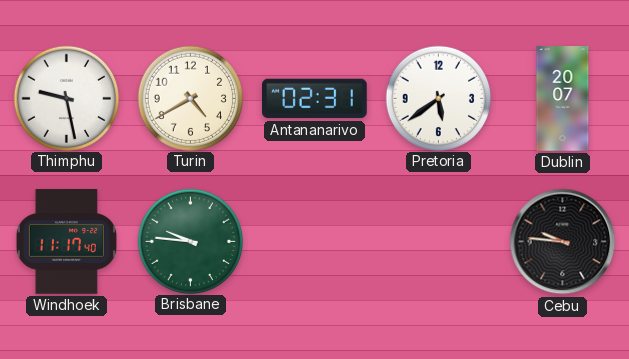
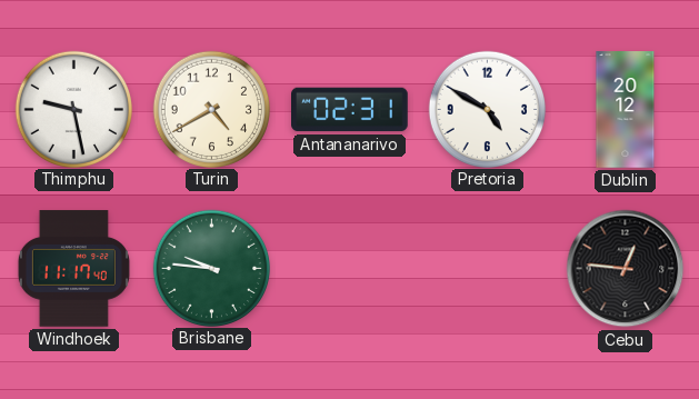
Pretoria: 5:39 -> 4:50
Dublin: 20:07 -> 20:12
Cebu: 9:46 -> 12:46
